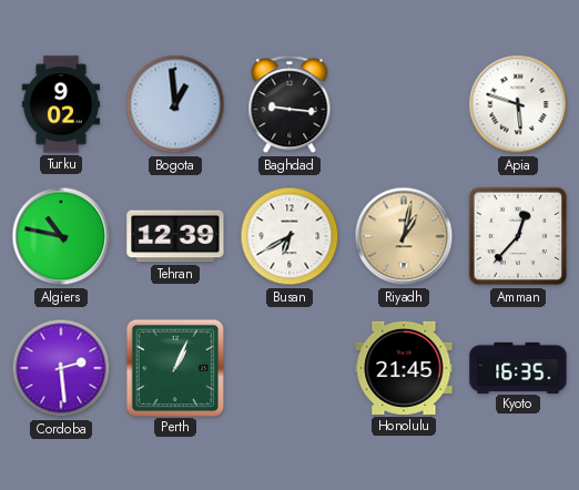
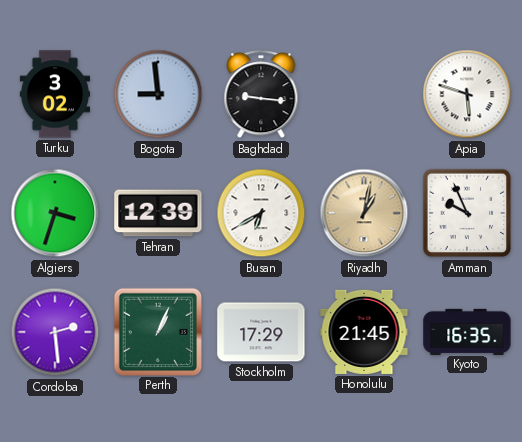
Turku: 9:02 -> 3:02
Bogota: 12:59 -> 8:59
Algiers: 10:47 -> 3:33
Amman: 12:37 -> 9:56
Stockholm: none -> 17:29
